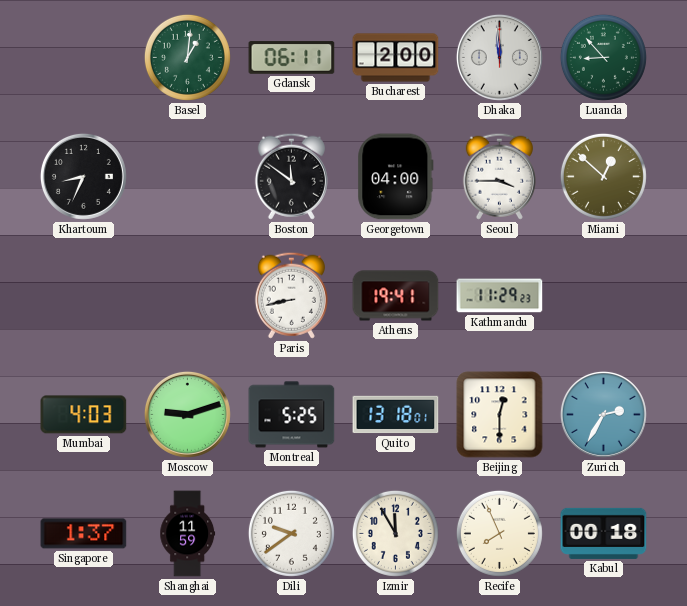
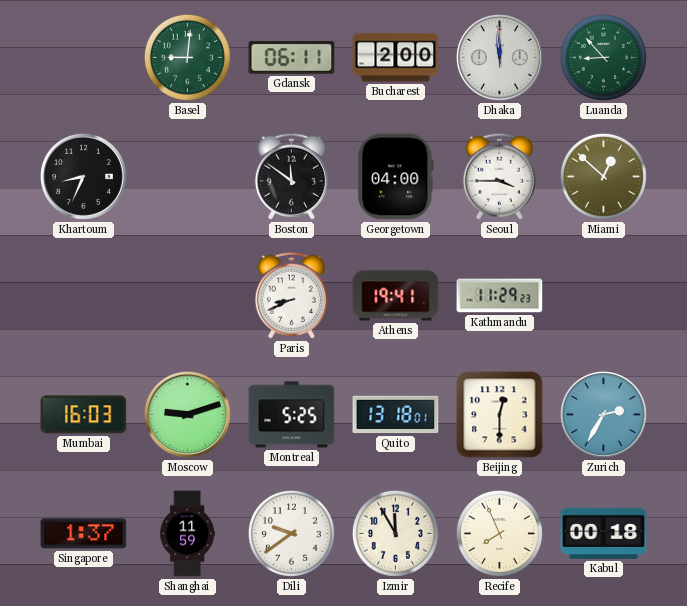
Basel: 1:01 -> 9:01
Paris: 8:43 -> 8:41
Mumbai: 4:03 -> 16:03
